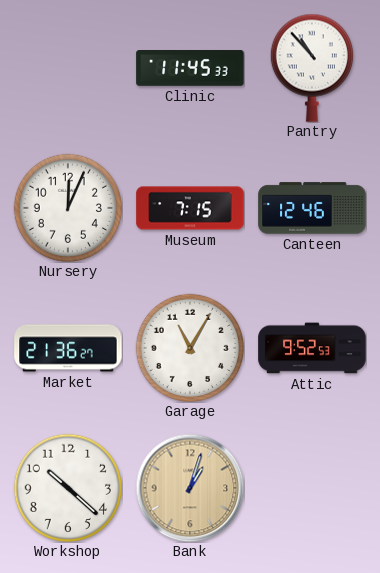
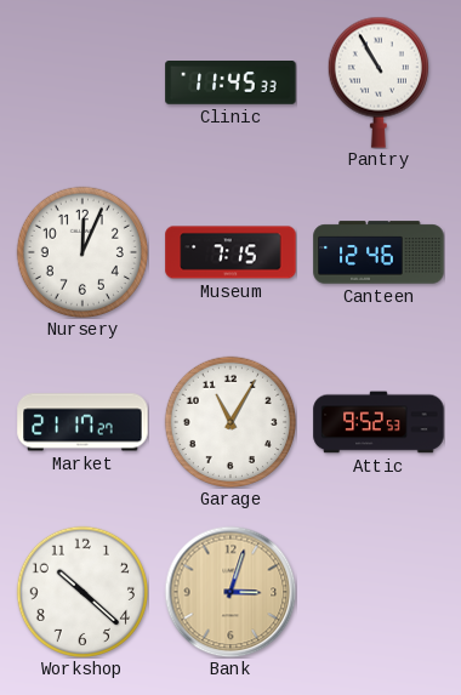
Pantry: 10:53 -> 10:55
Market: 21:36 -> 21:17
Bank: 1:03 -> 3:03
